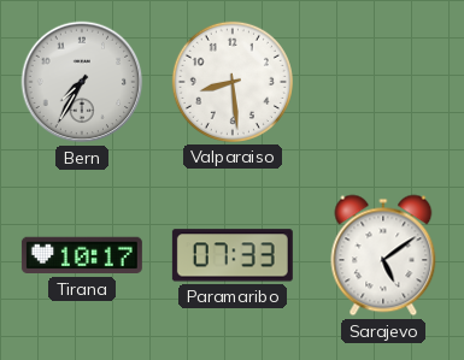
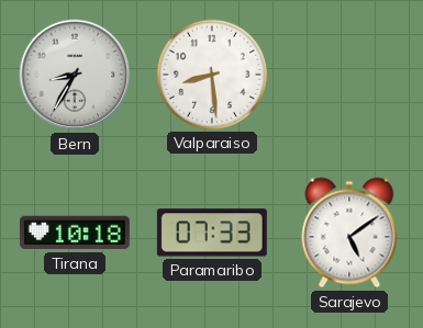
Bern: 7:35 -> 8:35
Tirana: 10:17 -> 10:18
